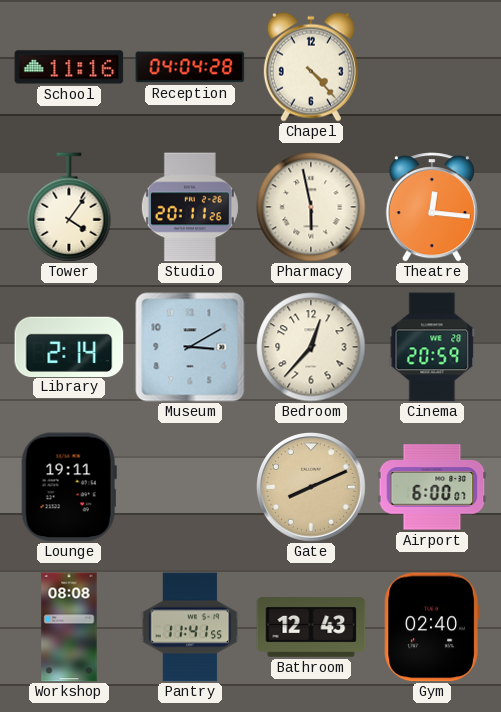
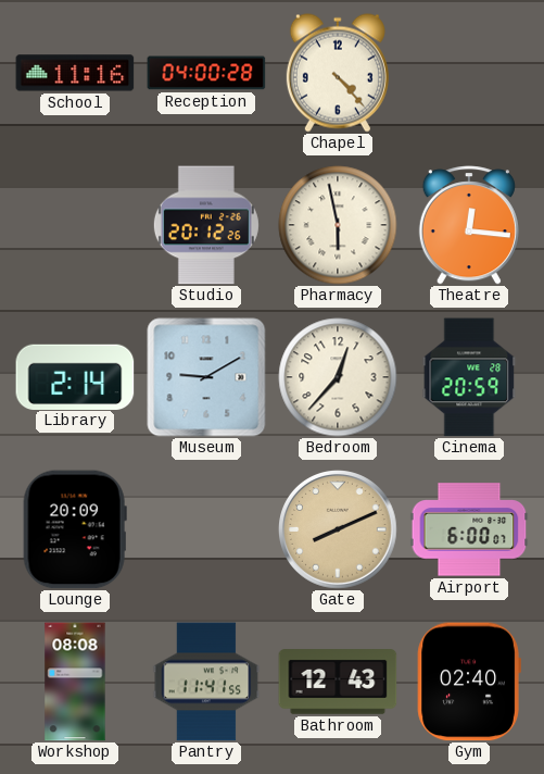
Reception: 04:04 -> 04:00
Tower: 4:06 -> none
Studio: 20:11 -> 20:12
Museum: 3:10 -> 9:10
Lounge: 19:11 -> 20:09
